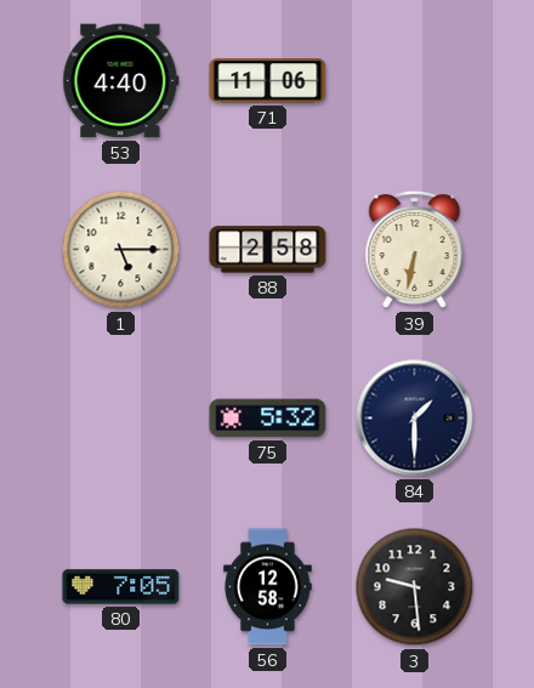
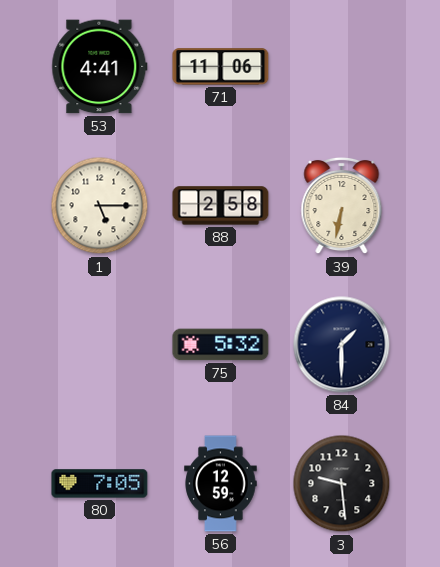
53: 4:40 -> 4:41
56: 12:58 -> 12:59
